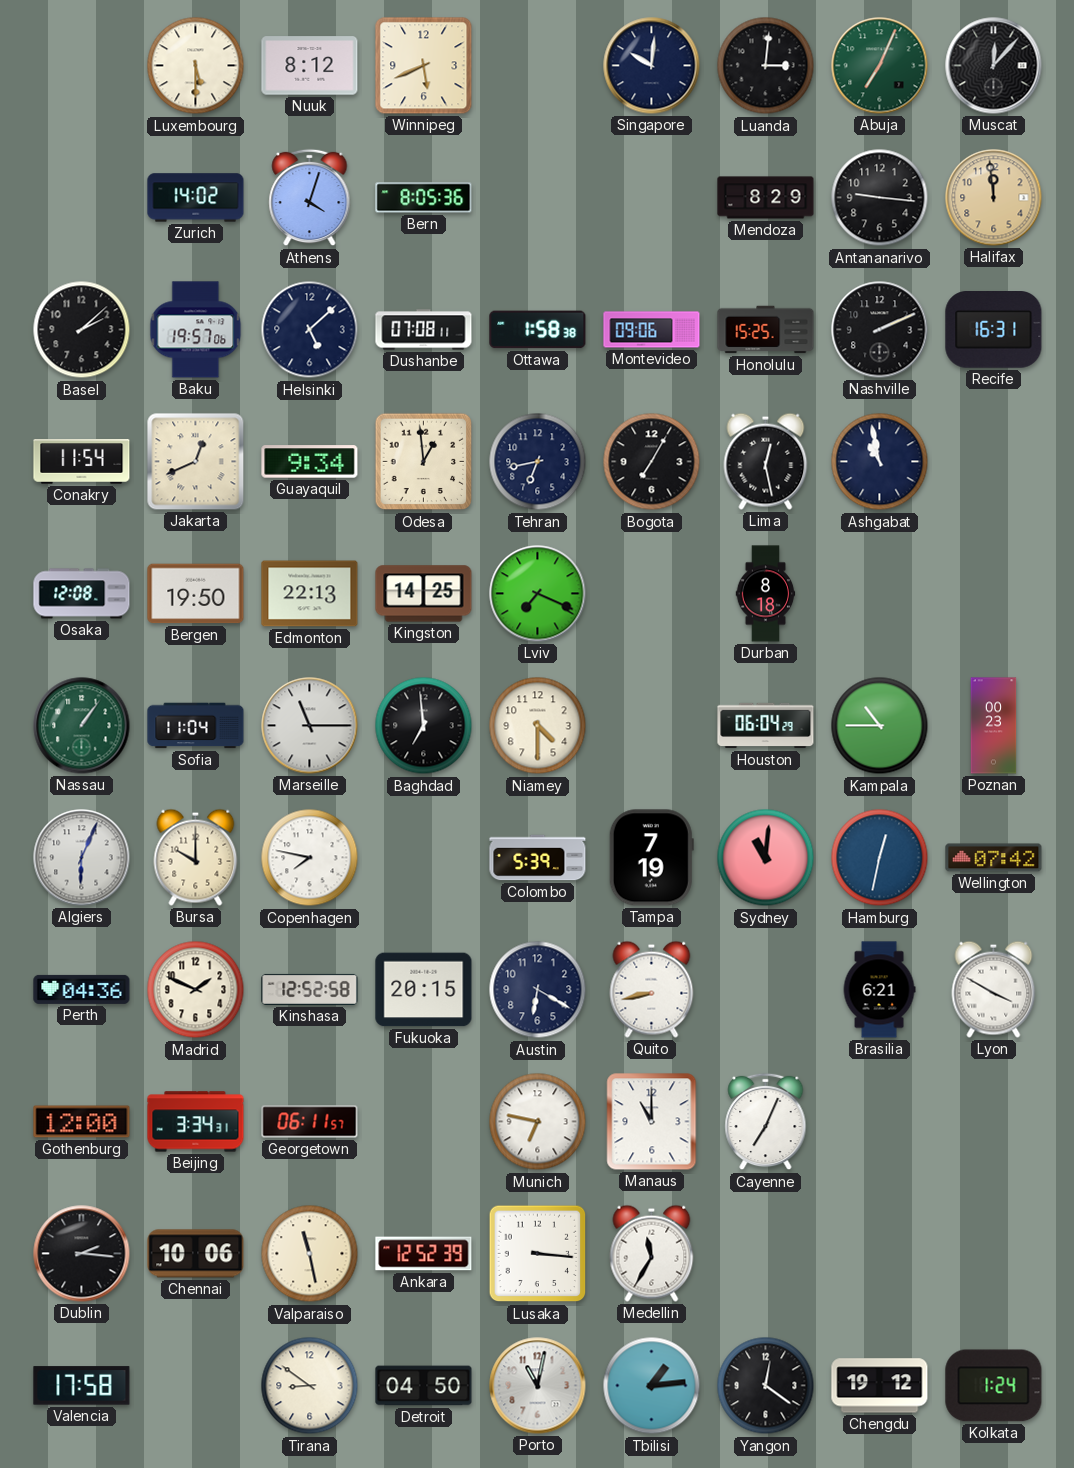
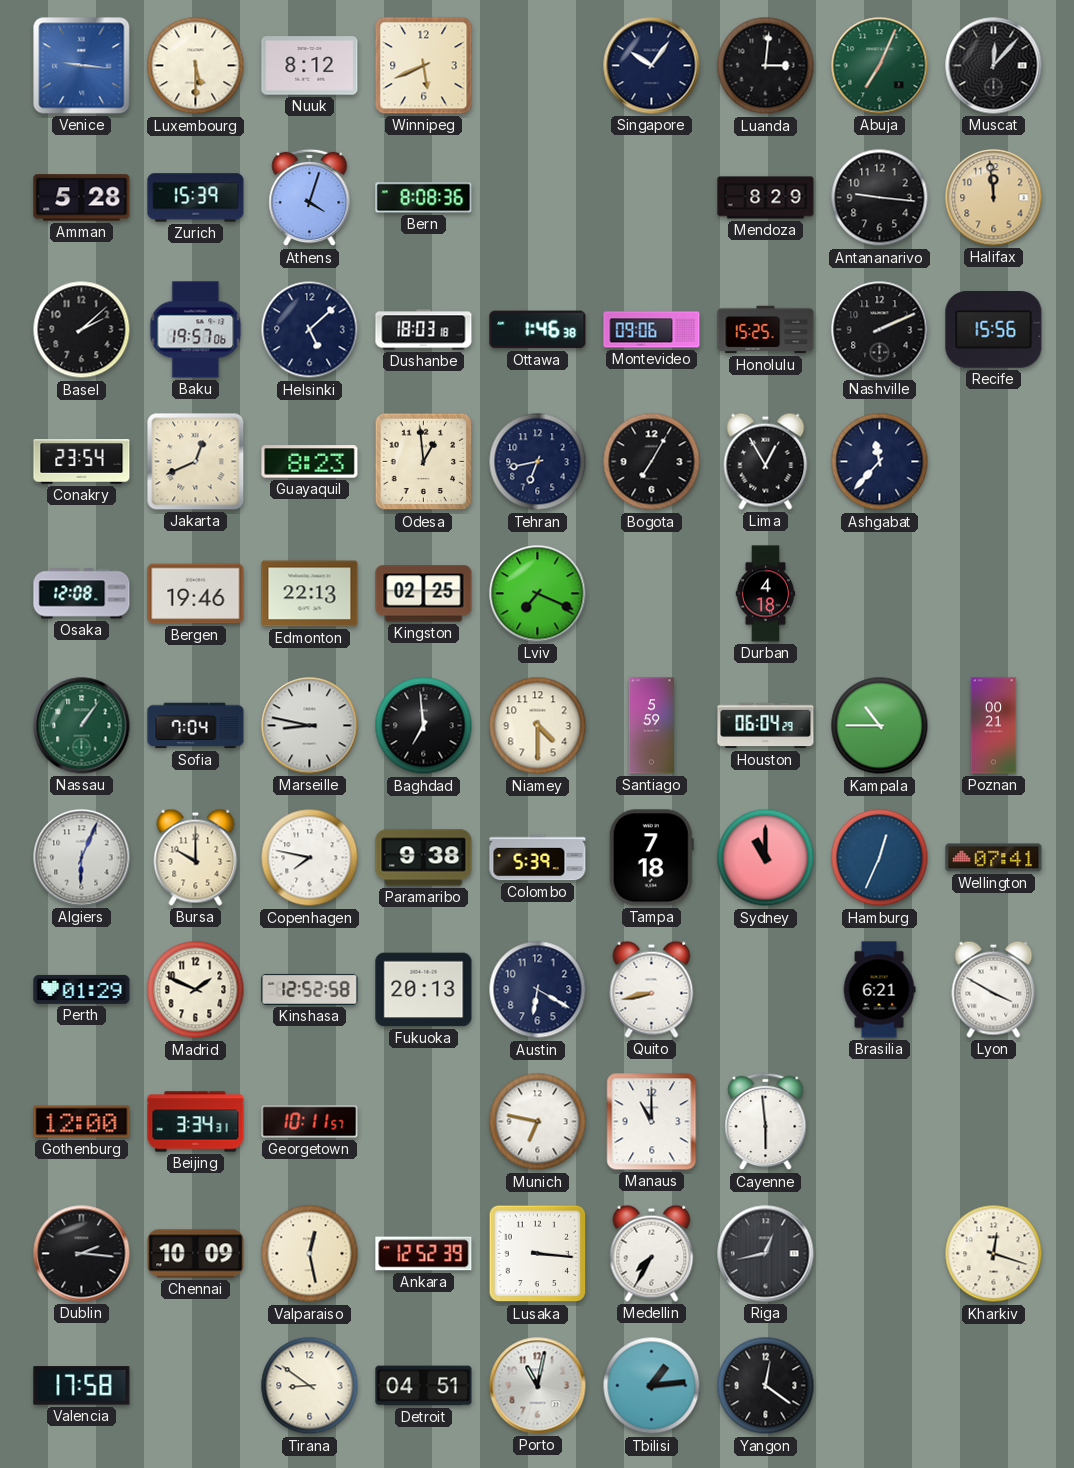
Venice: none -> 9:16
Singapore: 10:01 -> 10:06
Amman: none -> 5:28
Zurich: 14:02 -> 15:39
Bern: 8:05 -> 8:08
Dushanbe: 07:08 -> 18:03
Ottawa: 1:58 -> 1:46
Recife: 16:31 -> 15:56
Conakry: 11:54 -> 23:54
Guayaquil: 9:34 -> 8:23
Lima: 12:28 -> 12:55
Ashgabat: 10:58 -> 11:37
Bergen: 19:50 -> 19:46
Kingston: 14:25 -> 02:25
Durban: 8:18 -> 4:18
Sofia: 11:04 -> 7:04
Marseille: 11:15 -> 8:47
Santiago: none -> 5:59
Poznan: 00:23 -> 00:21
Paramaribo: none -> 9:38
Tampa: 7:19 -> 7:18
Sydney: 11:01 -> 11:00
Hamburg: 12:32 -> 12:34
Wellington: 07:42 -> 07:41
Perth: 04:36 -> 01:29
Fukuoka: 20:15 -> 20:13
Georgetown: 06:11 -> 10:11
Cayenne: 7:04 -> 5:59
Chennai: 10:06 -> 10:09
Valparaiso: 11:28 -> 12:28
Medellin: 11:35 -> 7:35
Riga: none -> 12:43
Kharkiv: none -> 12:18
Detroit: 04:50 -> 04:51
Chengdu: 19:12 -> none
Kolkata: 1:24 -> none
